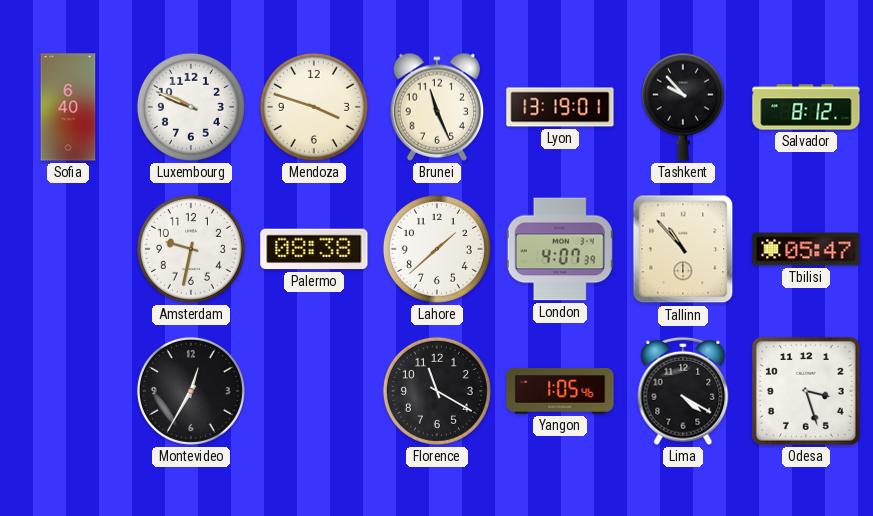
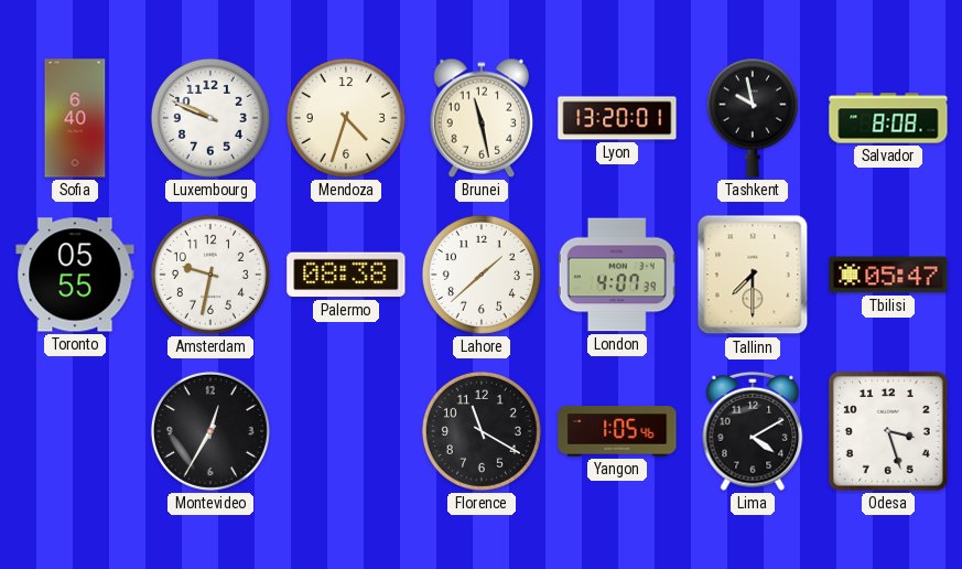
Mendoza: 3:48 -> 4:33
Brunei: 11:26 -> 11:28
Lyon: 13:19 -> 13:20
Tashkent: 9:53 -> 9:58
Salvador: 8:12 -> 8:08
Toronto: none -> 05:55
Tallinn: 10:53 -> 7:30
Lima: 4:20 -> 4:10
